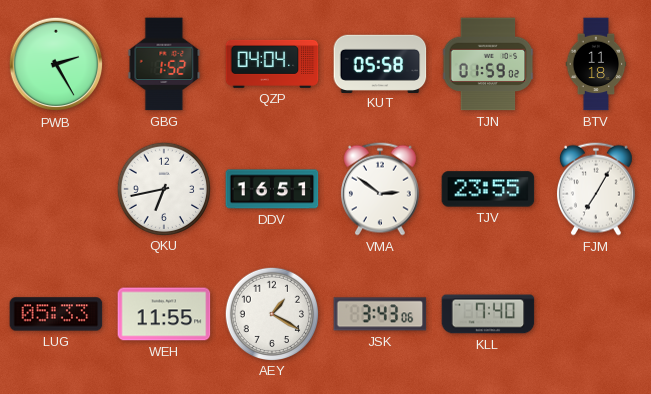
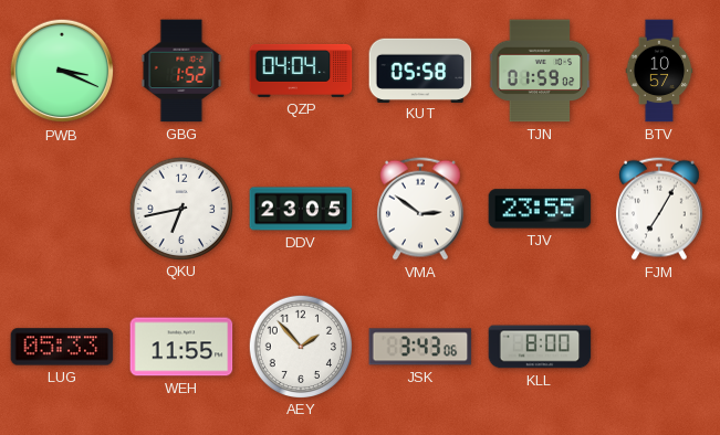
PWB: 2:25 -> 3:19
BTV: 11:18 -> 10:57
DDV: 16:51 -> 23:05
AEY: 1:20 -> 1:53
KLL: 7:40 -> 8:00
